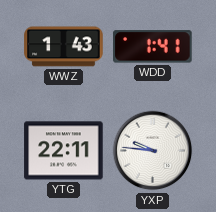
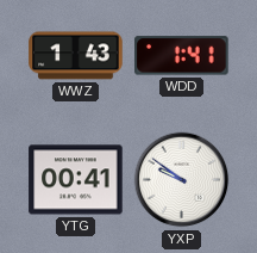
YTG: 22:11 -> 00:41
YXP: 9:46 -> 9:51
